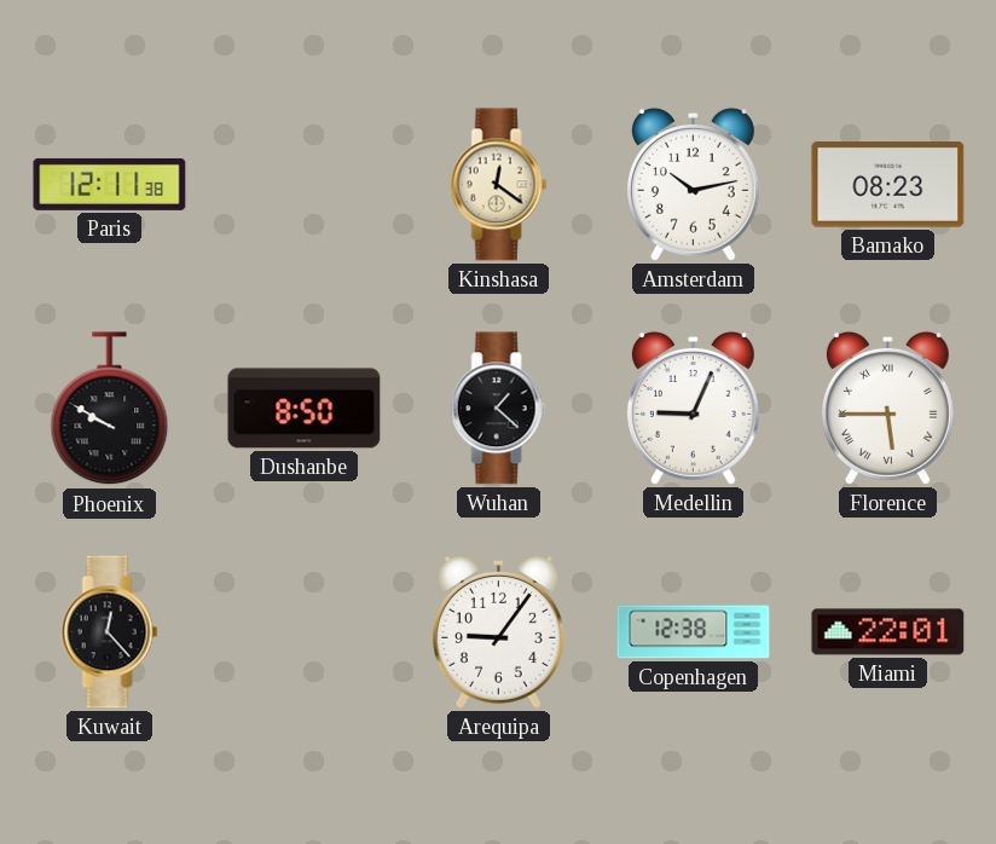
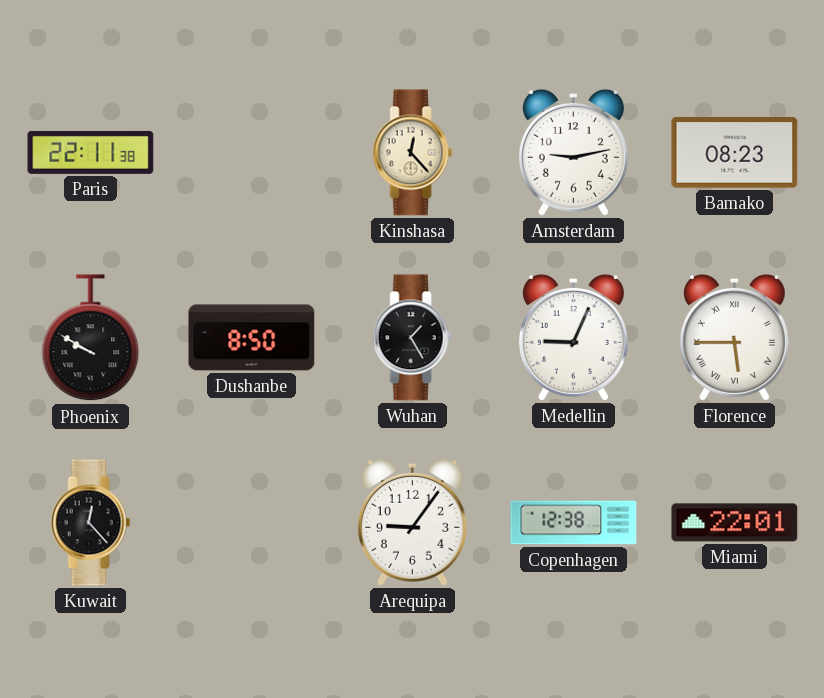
Paris: 12:11 -> 22:11
Kinshasa: 12:21 -> 12:23
Amsterdam: 10:13 -> 9:13
Wuhan: 1:22 -> 1:25
